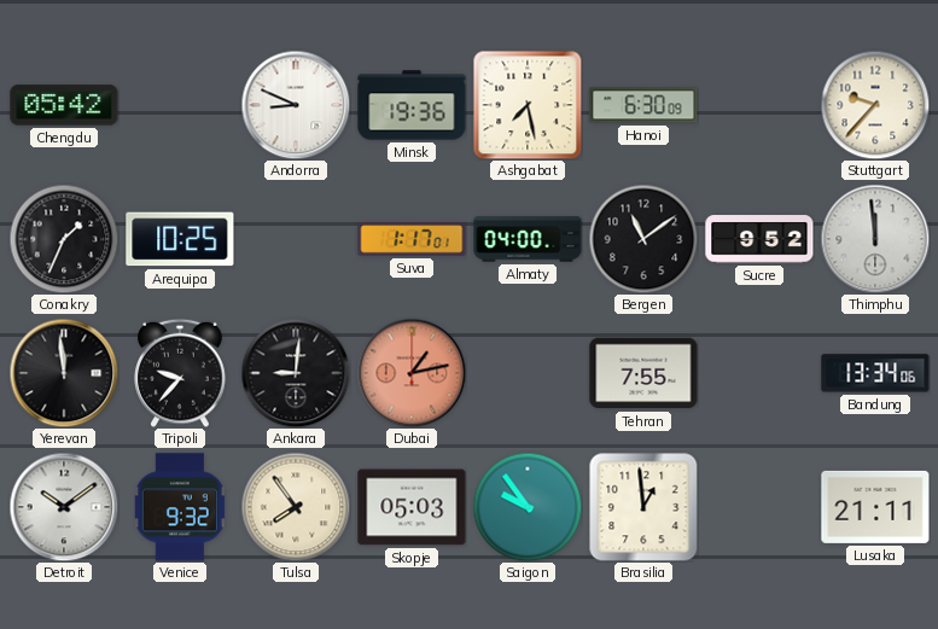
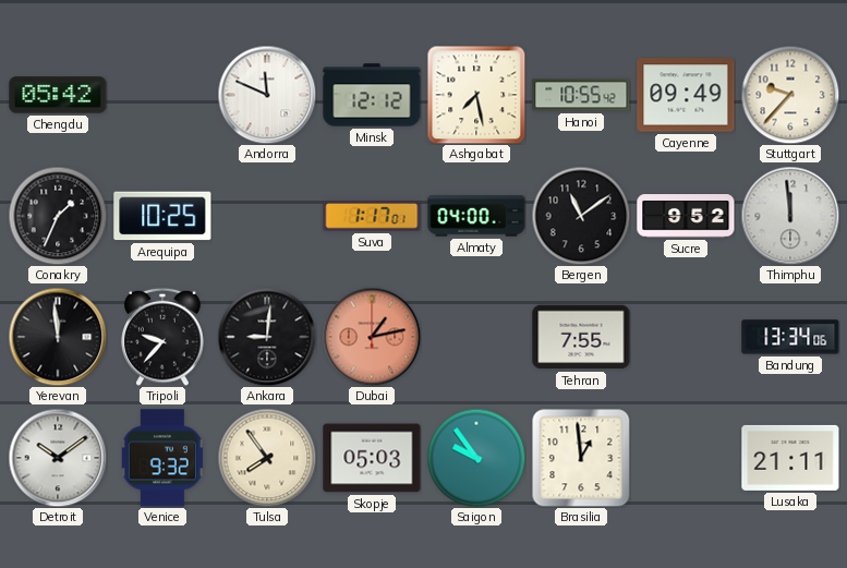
Andorra: 8:49 -> 11:49
Minsk: 19:36 -> 12:12
Hanoi: 6:30 -> 10:55
Cayenne: none -> 09:49
